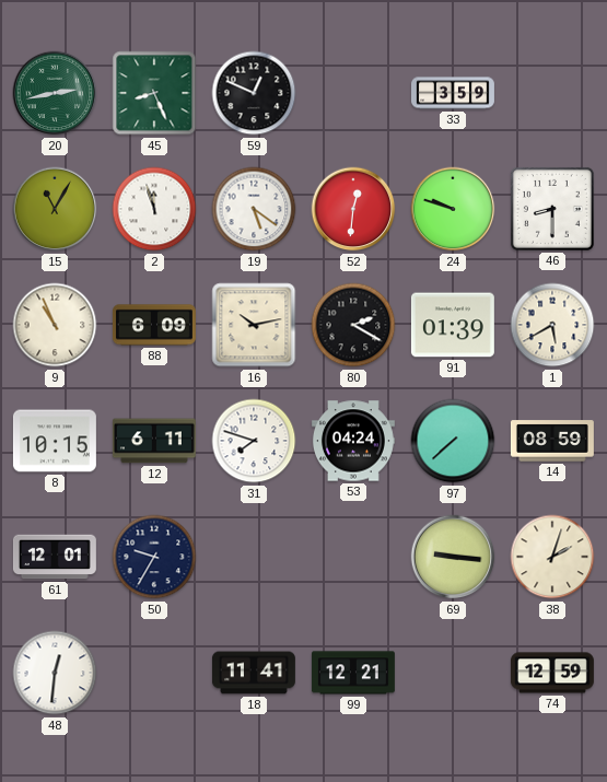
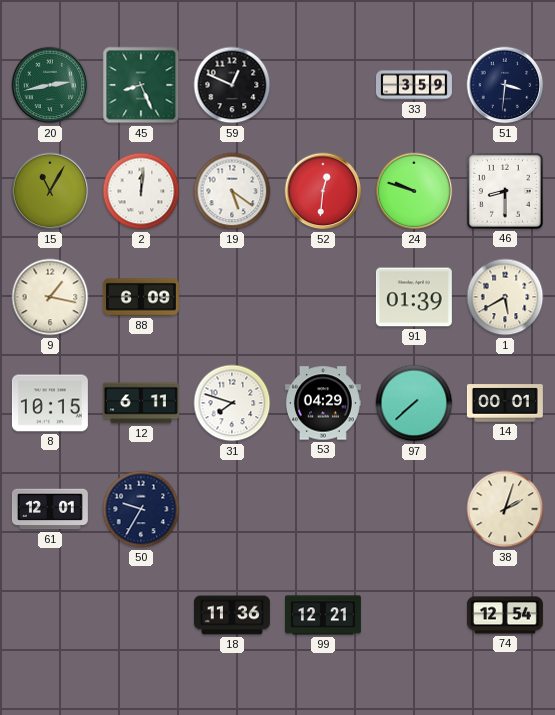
51: none -> 3:31
2: 11:57 -> 12:01
9: 10:56 -> 1:17
16: 10:13 -> none
80: 2:20 -> none
53: 04:24 -> 04:29
14: 08:59 -> 00:01
69: 9:16 -> none
48: 12:31 -> none
18: 11:41 -> 11:36
74: 12:59 -> 12:54
